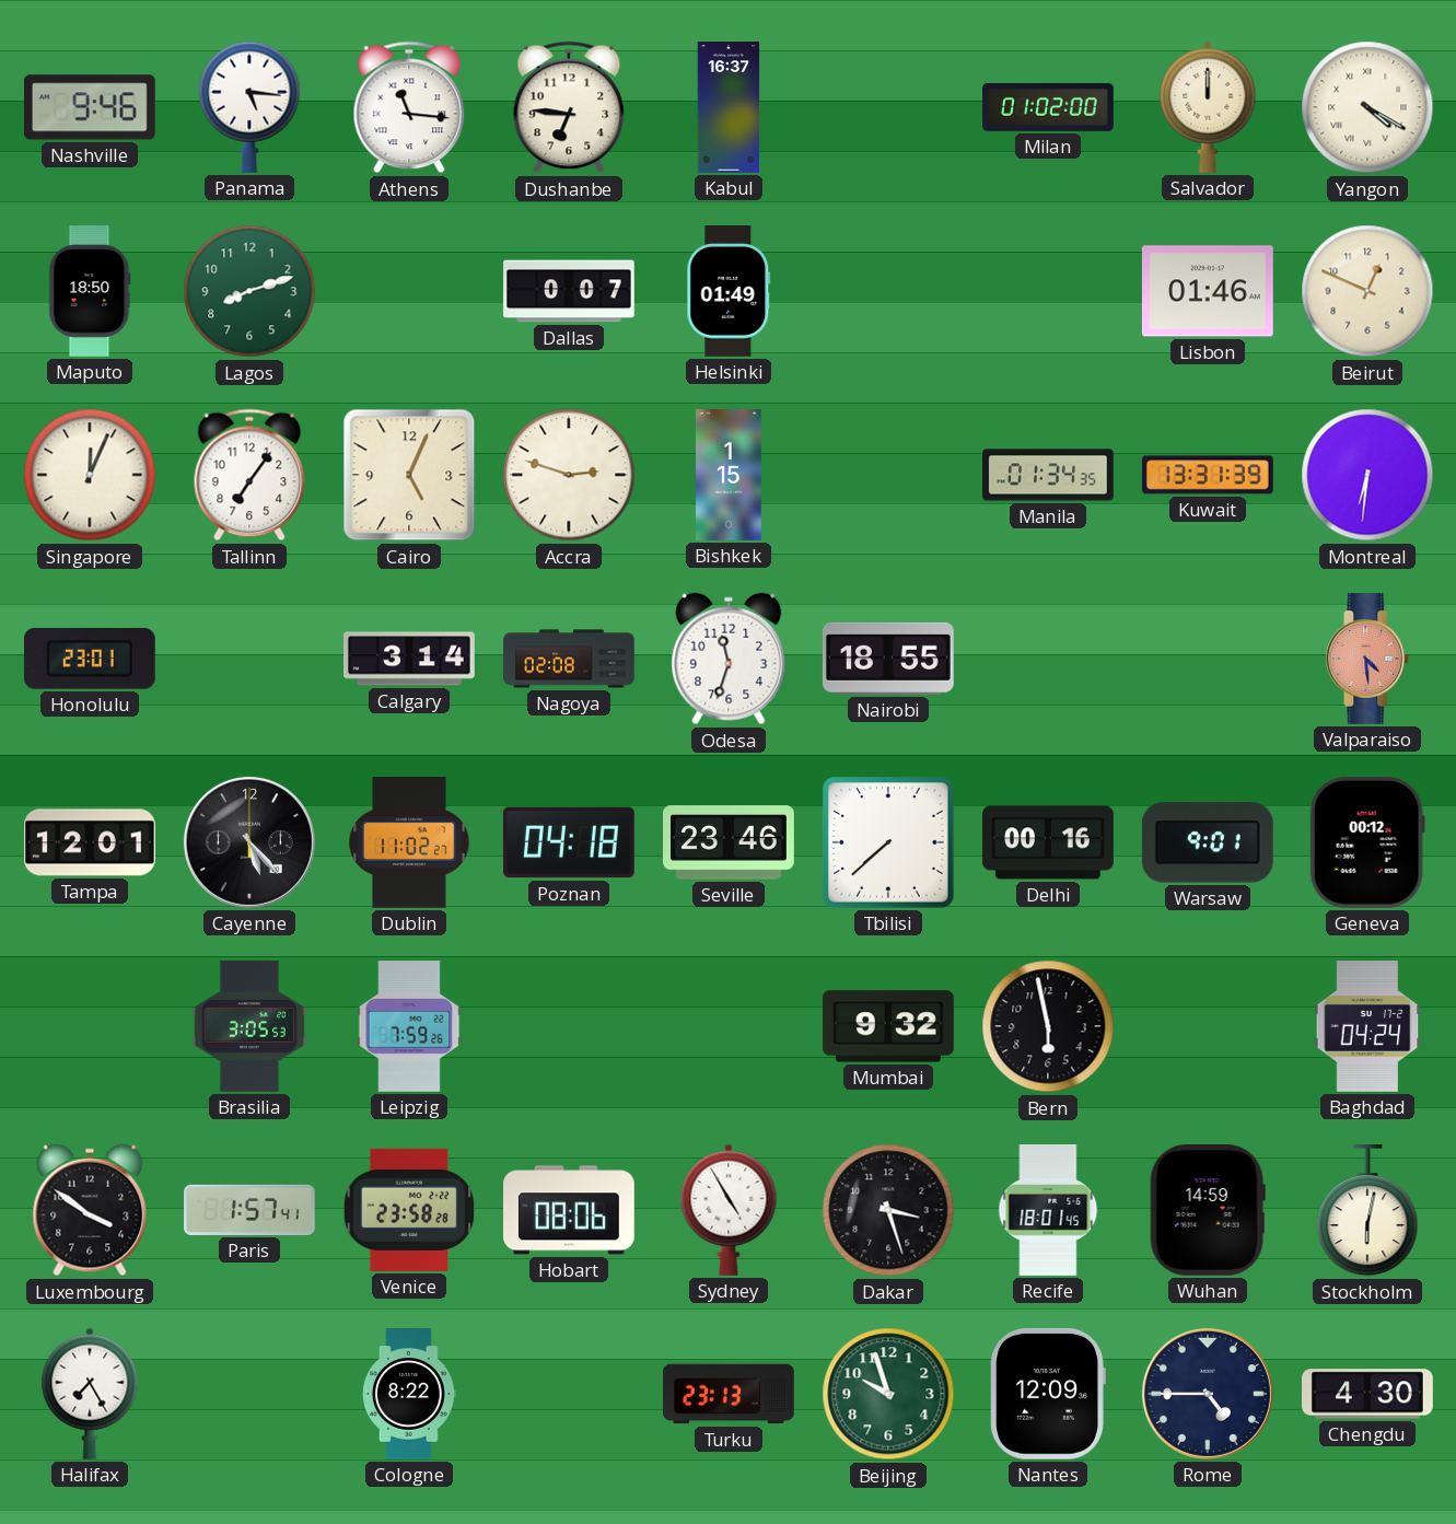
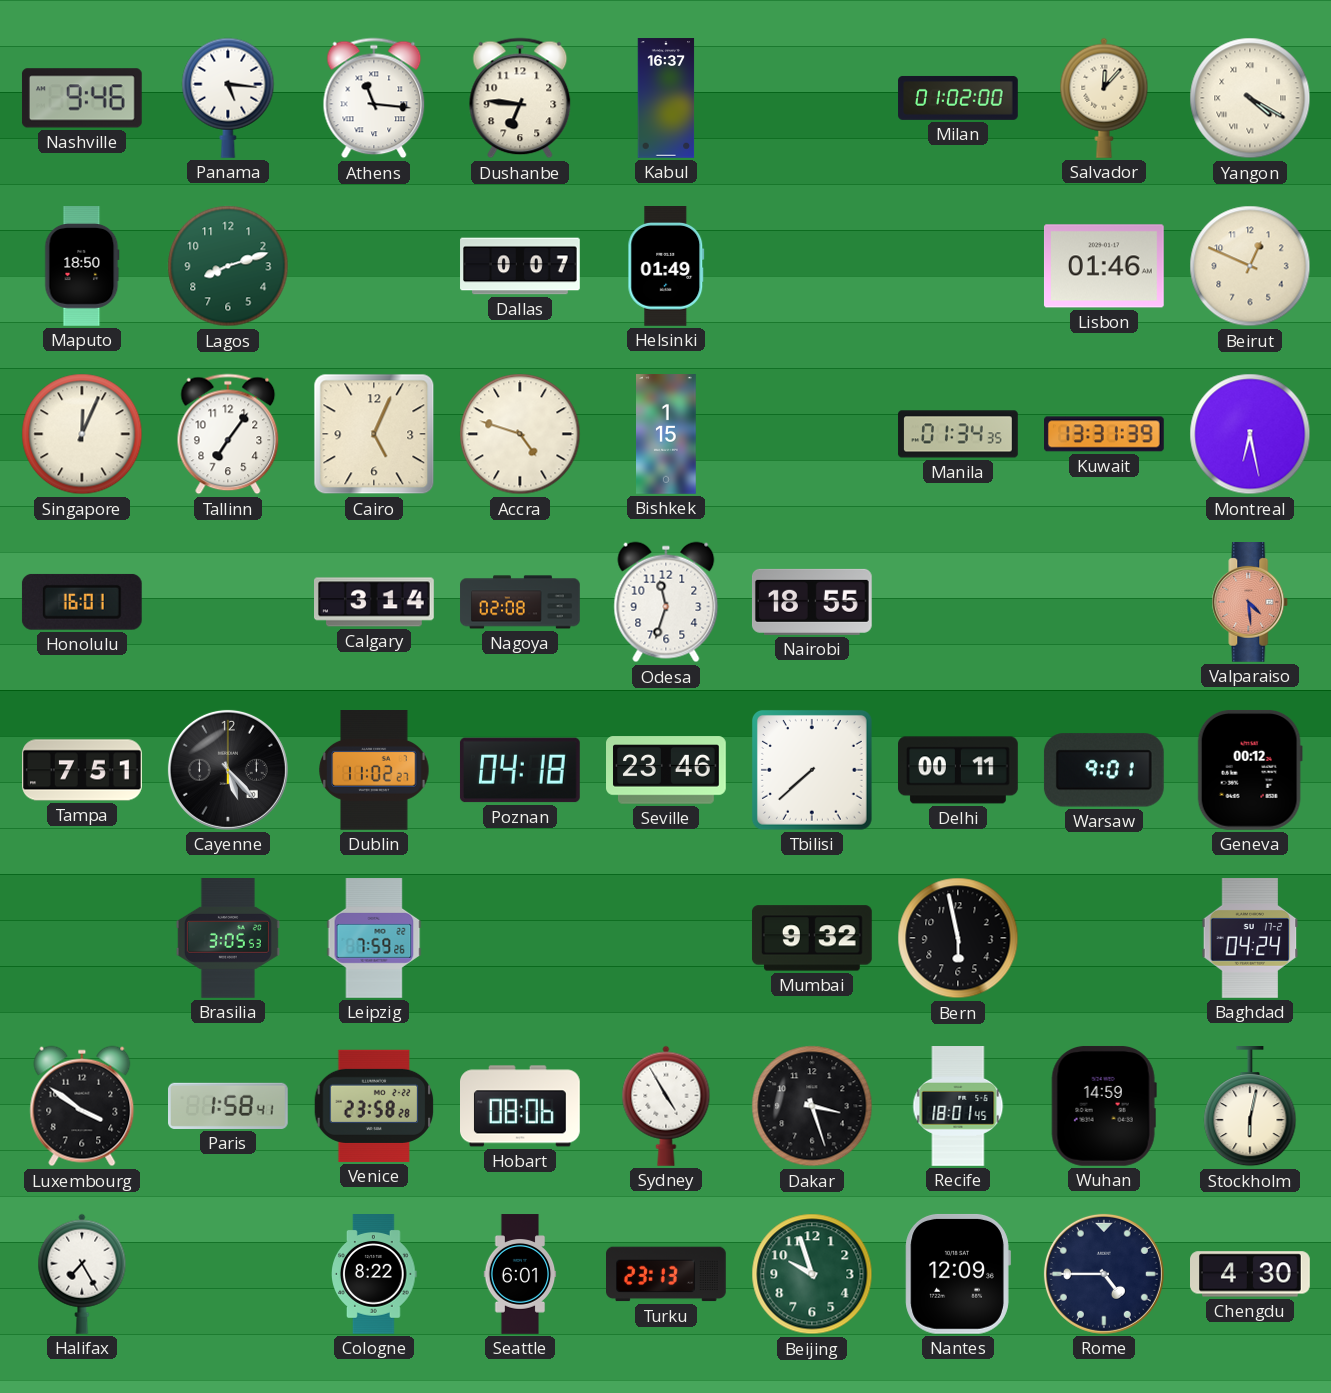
Salvador: 12:00 -> 12:07
Accra: 2:48 -> 4:48
Montreal: 6:31 -> 6:28
Honolulu: 23:01 -> 16:01
Tampa: 12:01 -> 7:51
Delhi: 00:16 -> 00:11
Paris: 1:57 -> 1:58
Seattle: none -> 6:01
